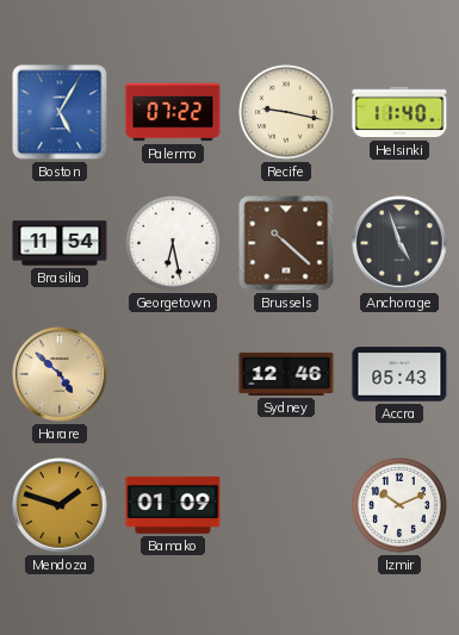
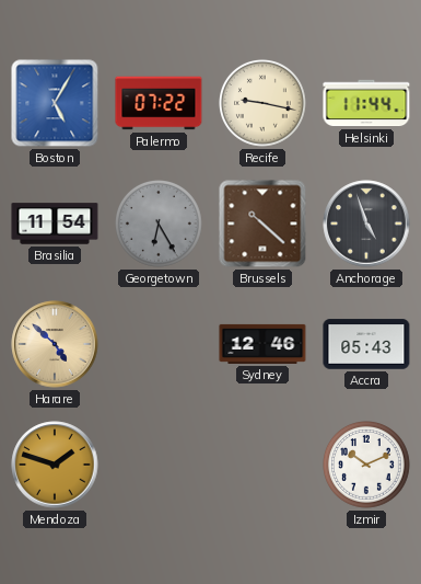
Helsinki: 11:40 -> 11:44
Georgetown: 6:28 -> 6:25
Georgetown dial: white -> grey
Bamako: 01:09 -> none
